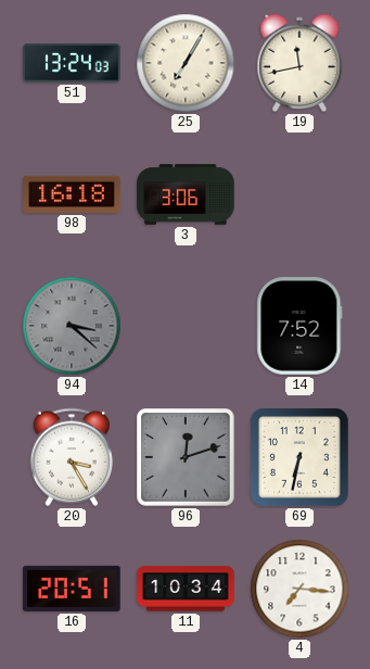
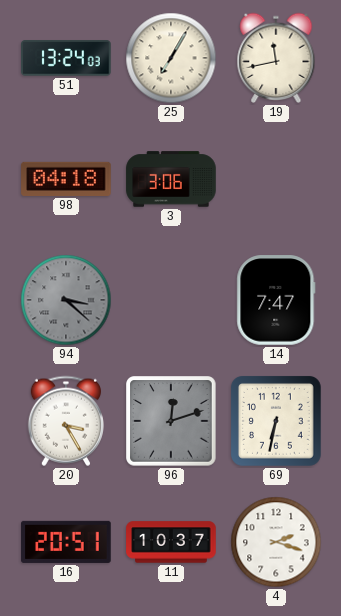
98: 16:18 -> 04:18
14: 7:52 -> 7:47
11: 10:34 -> 10:37
4: 7:16 -> 2:18
